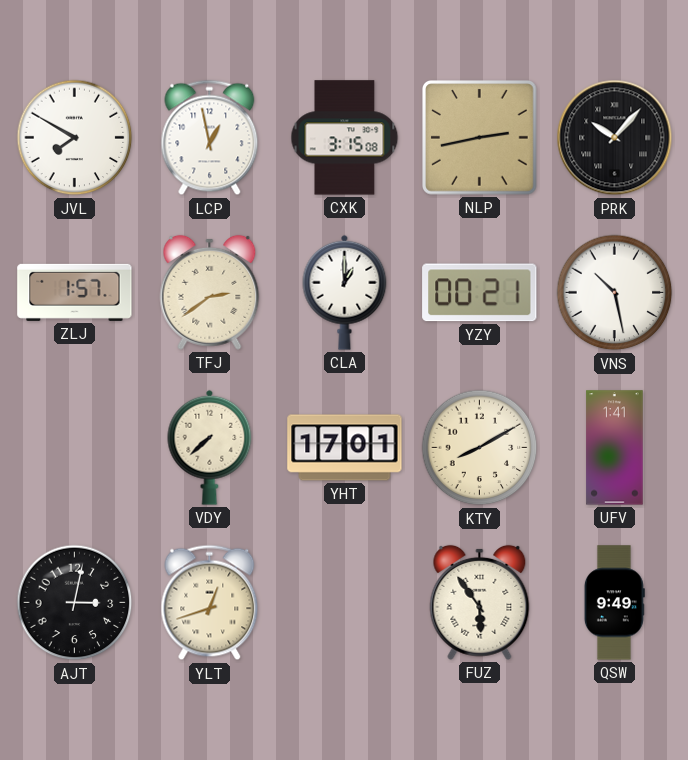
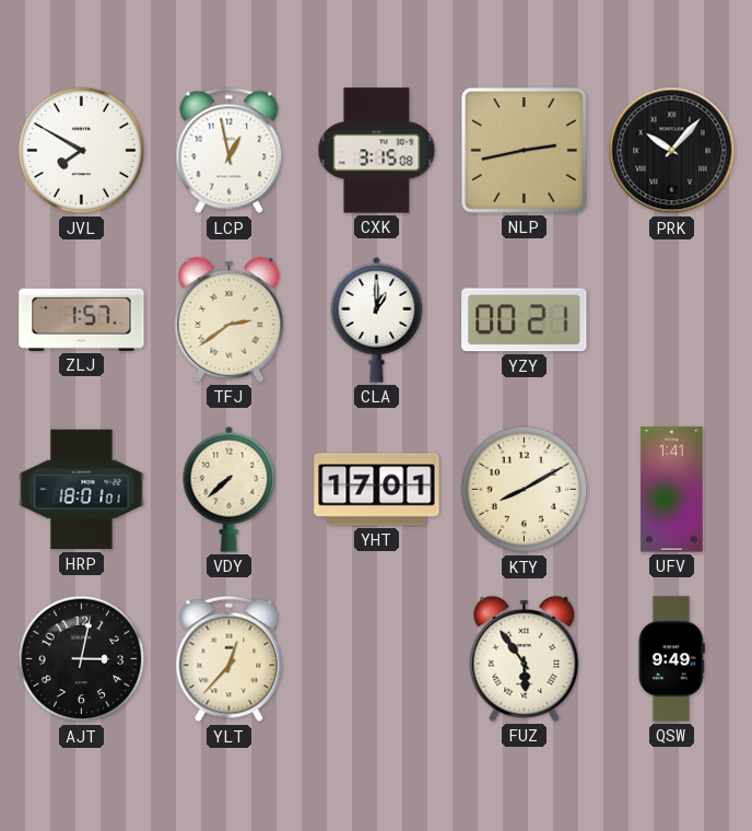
VNS: 10:28 -> none
HRP: none -> 18:01
YLT: 12:42 -> 12:37
